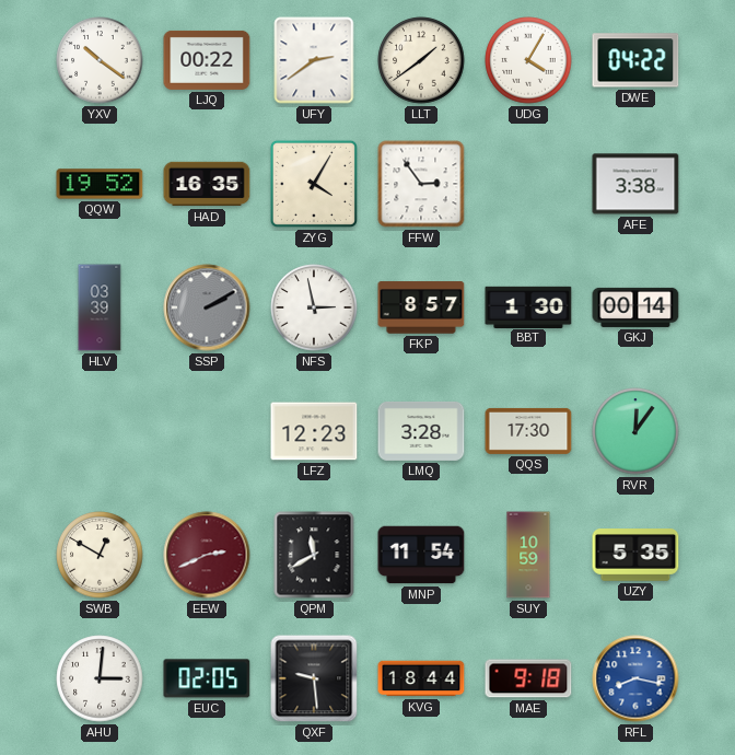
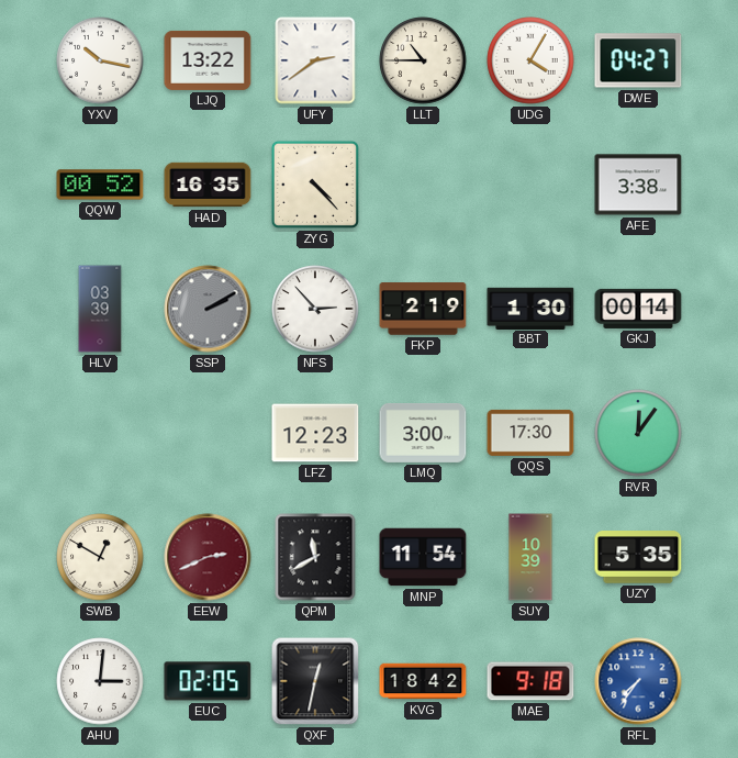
YXV: 10:21 -> 10:17
LJQ: 00:22 -> 13:22
LLT: 1:39 -> 10:45
DWE: 04:22 -> 04:27
QQW: 19:52 -> 00:52
ZYG: 4:05 -> 4:23
FFW: 2:54 -> none
NFS: 2:58 -> 2:53
FKP: 8:57 -> 2:19
LMQ: 3:28 -> 3:00
SUY: 10:59 -> 10:39
QXF: 9:29 -> 12:32
KVG: 18:44 -> 18:42
RFL: 8:17 -> 7:36
